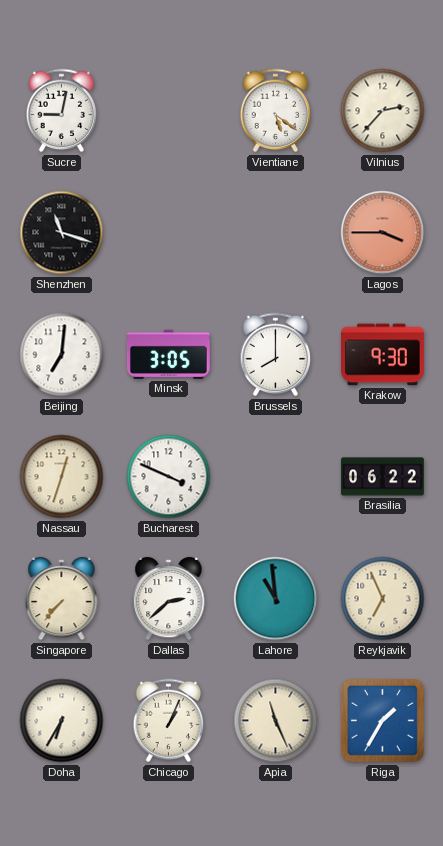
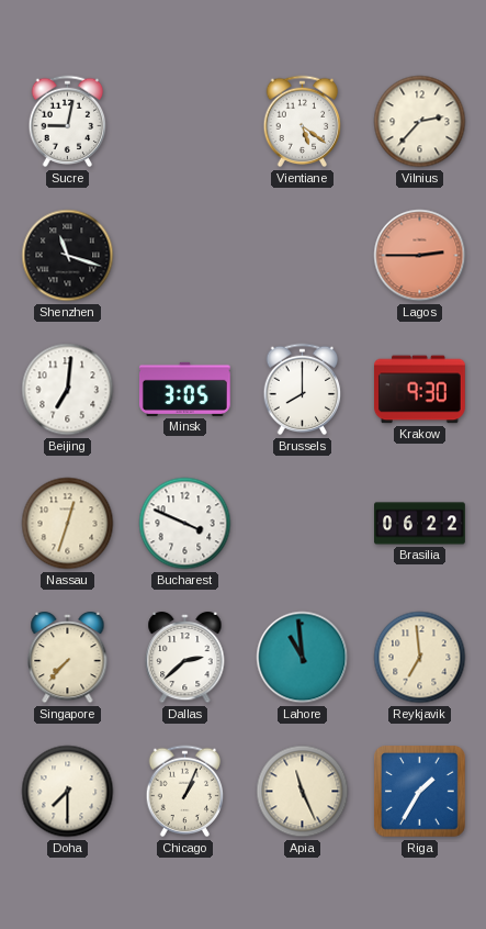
Lagos: 3:45 -> 2:45
Reykjavik: 6:56 -> 6:59
Doha: 6:35 -> 7:30
